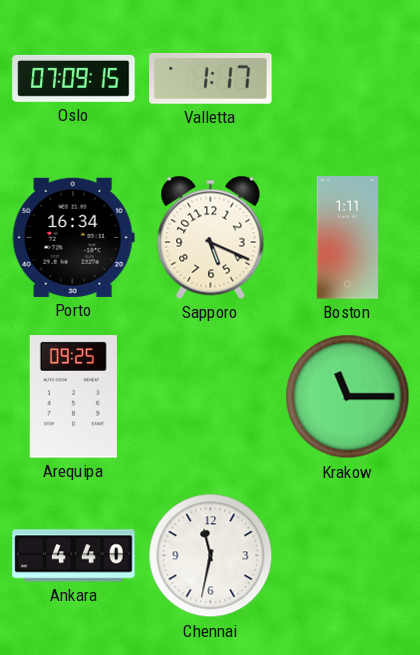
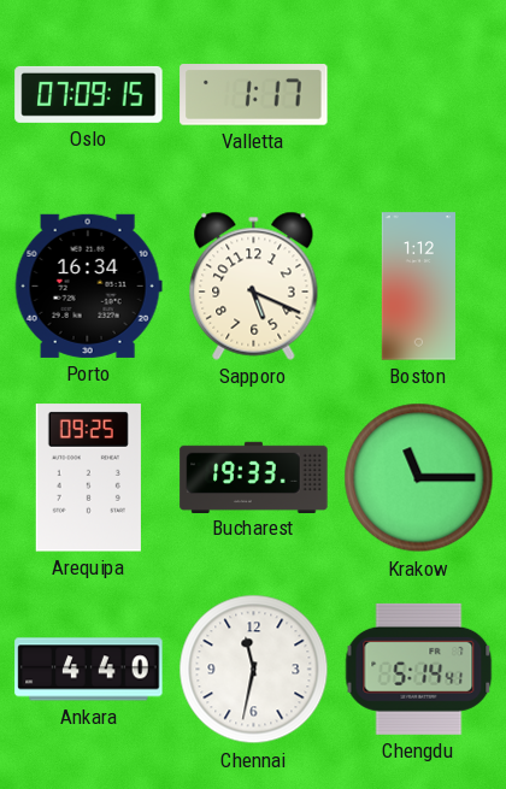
Boston: 1:11 -> 1:12
Bucharest: none -> 19:33
Chengdu: none -> 5:14
